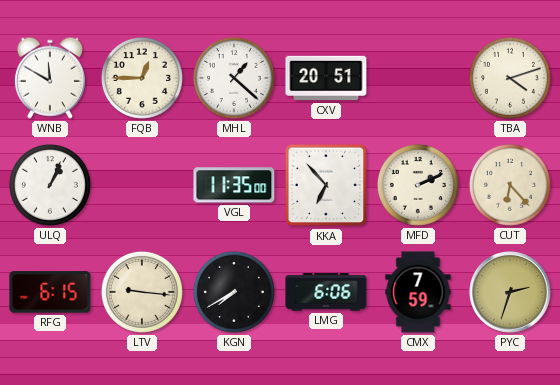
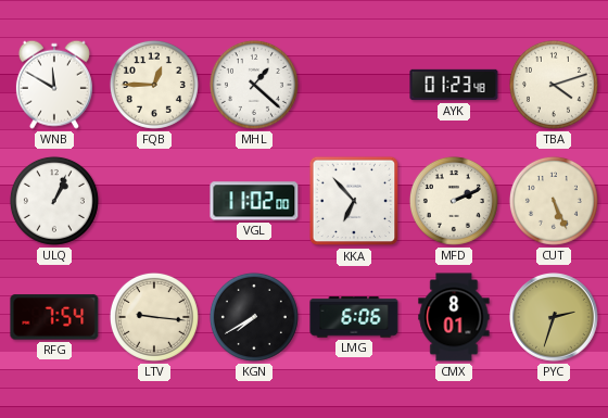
CXV: 20:51 -> none
AYK: none -> 01:23
VGL: 11:35 -> 11:02
CUT: 6:23 -> 5:26
RFG: 6:15 -> 7:54
CMX: 7:59 -> 8:01
